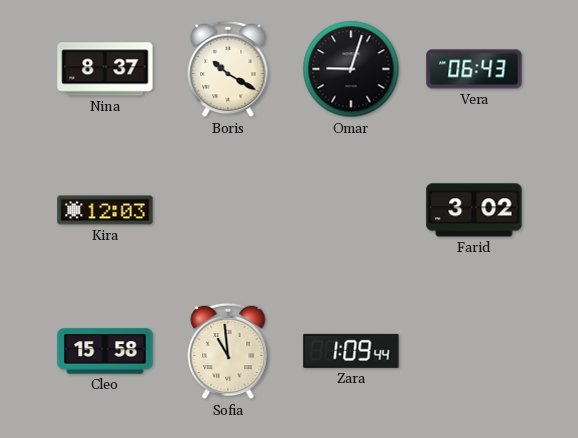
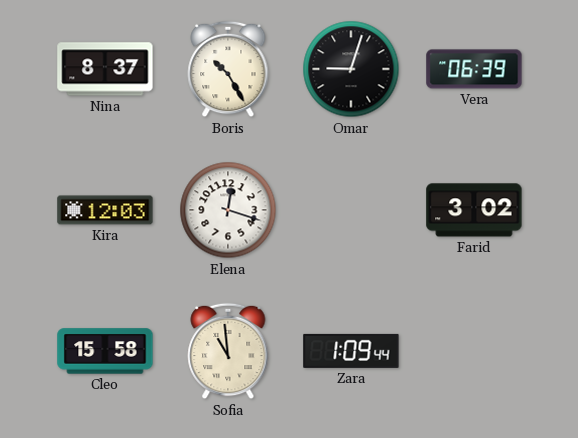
Boris: 10:20 -> 10:25
Vera: 06:43 -> 06:39
Elena: none -> 12:18
